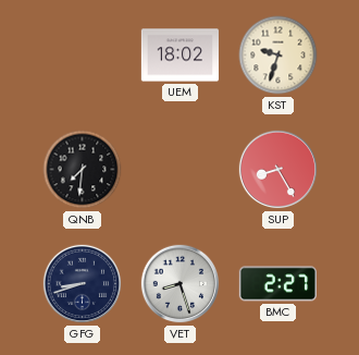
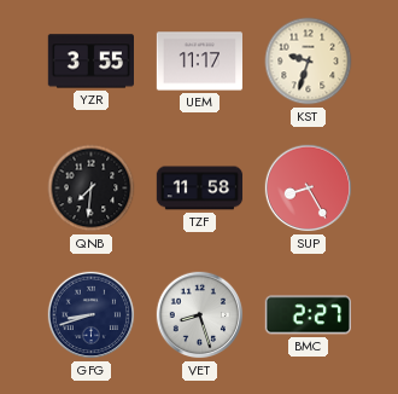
YZR: none -> 3:55
UEM: 18:02 -> 11:17
TZF: none -> 11:58
